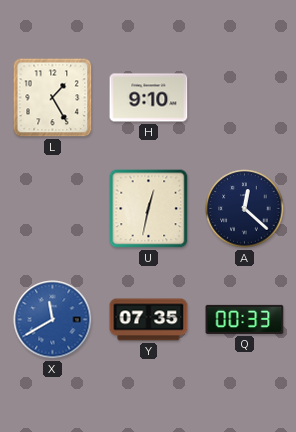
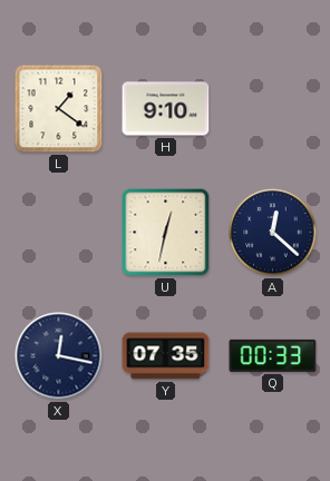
L: 1:25 -> 1:21
X: 11:40 -> 12:17
X dial: blue -> navy
